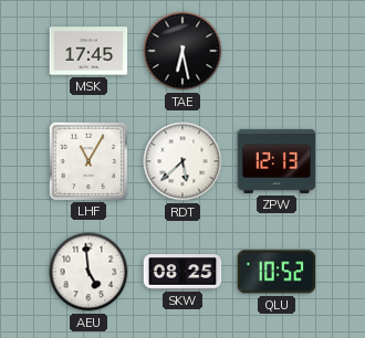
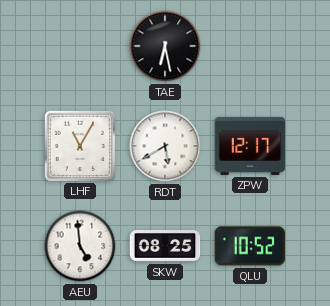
MSK: 17:45 -> none
RDT: 5:38 -> 5:40
ZPW: 12:13 -> 12:17
